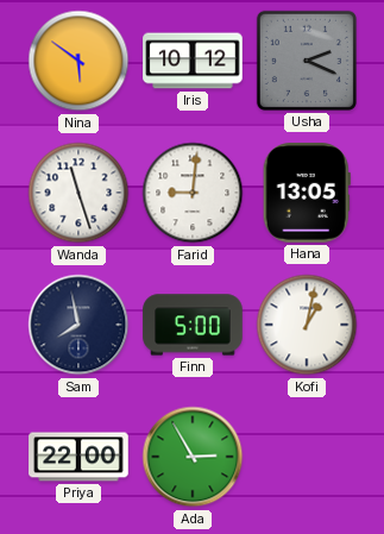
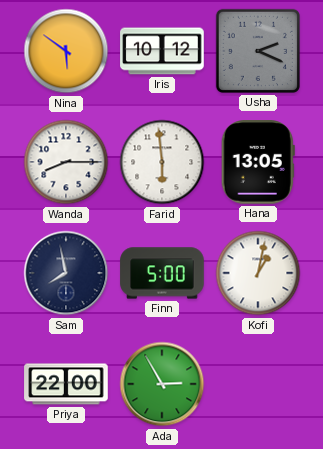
Wanda: 11:27 -> 8:15
Farid: 9:01 -> 5:59
